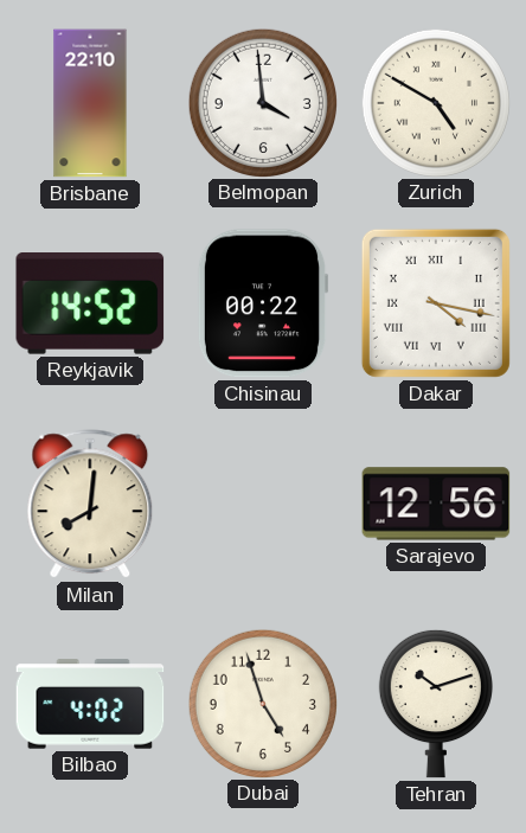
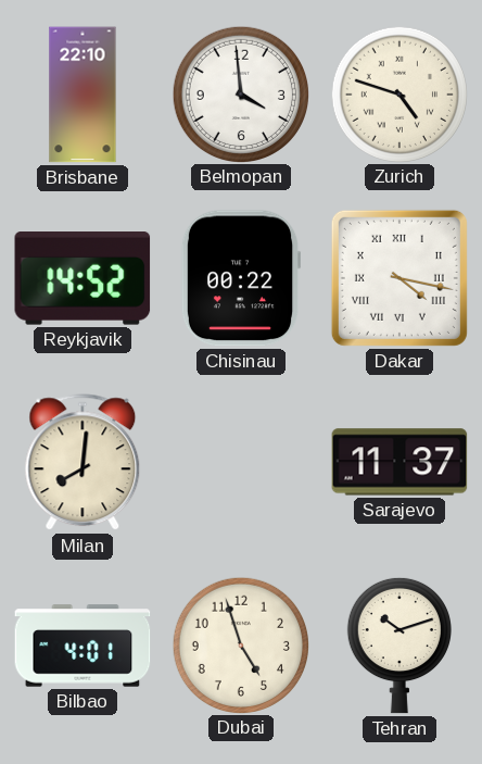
Zurich: 4:50 -> 4:48
Sarajevo: 12:56 -> 11:37
Bilbao: 4:02 -> 4:01
